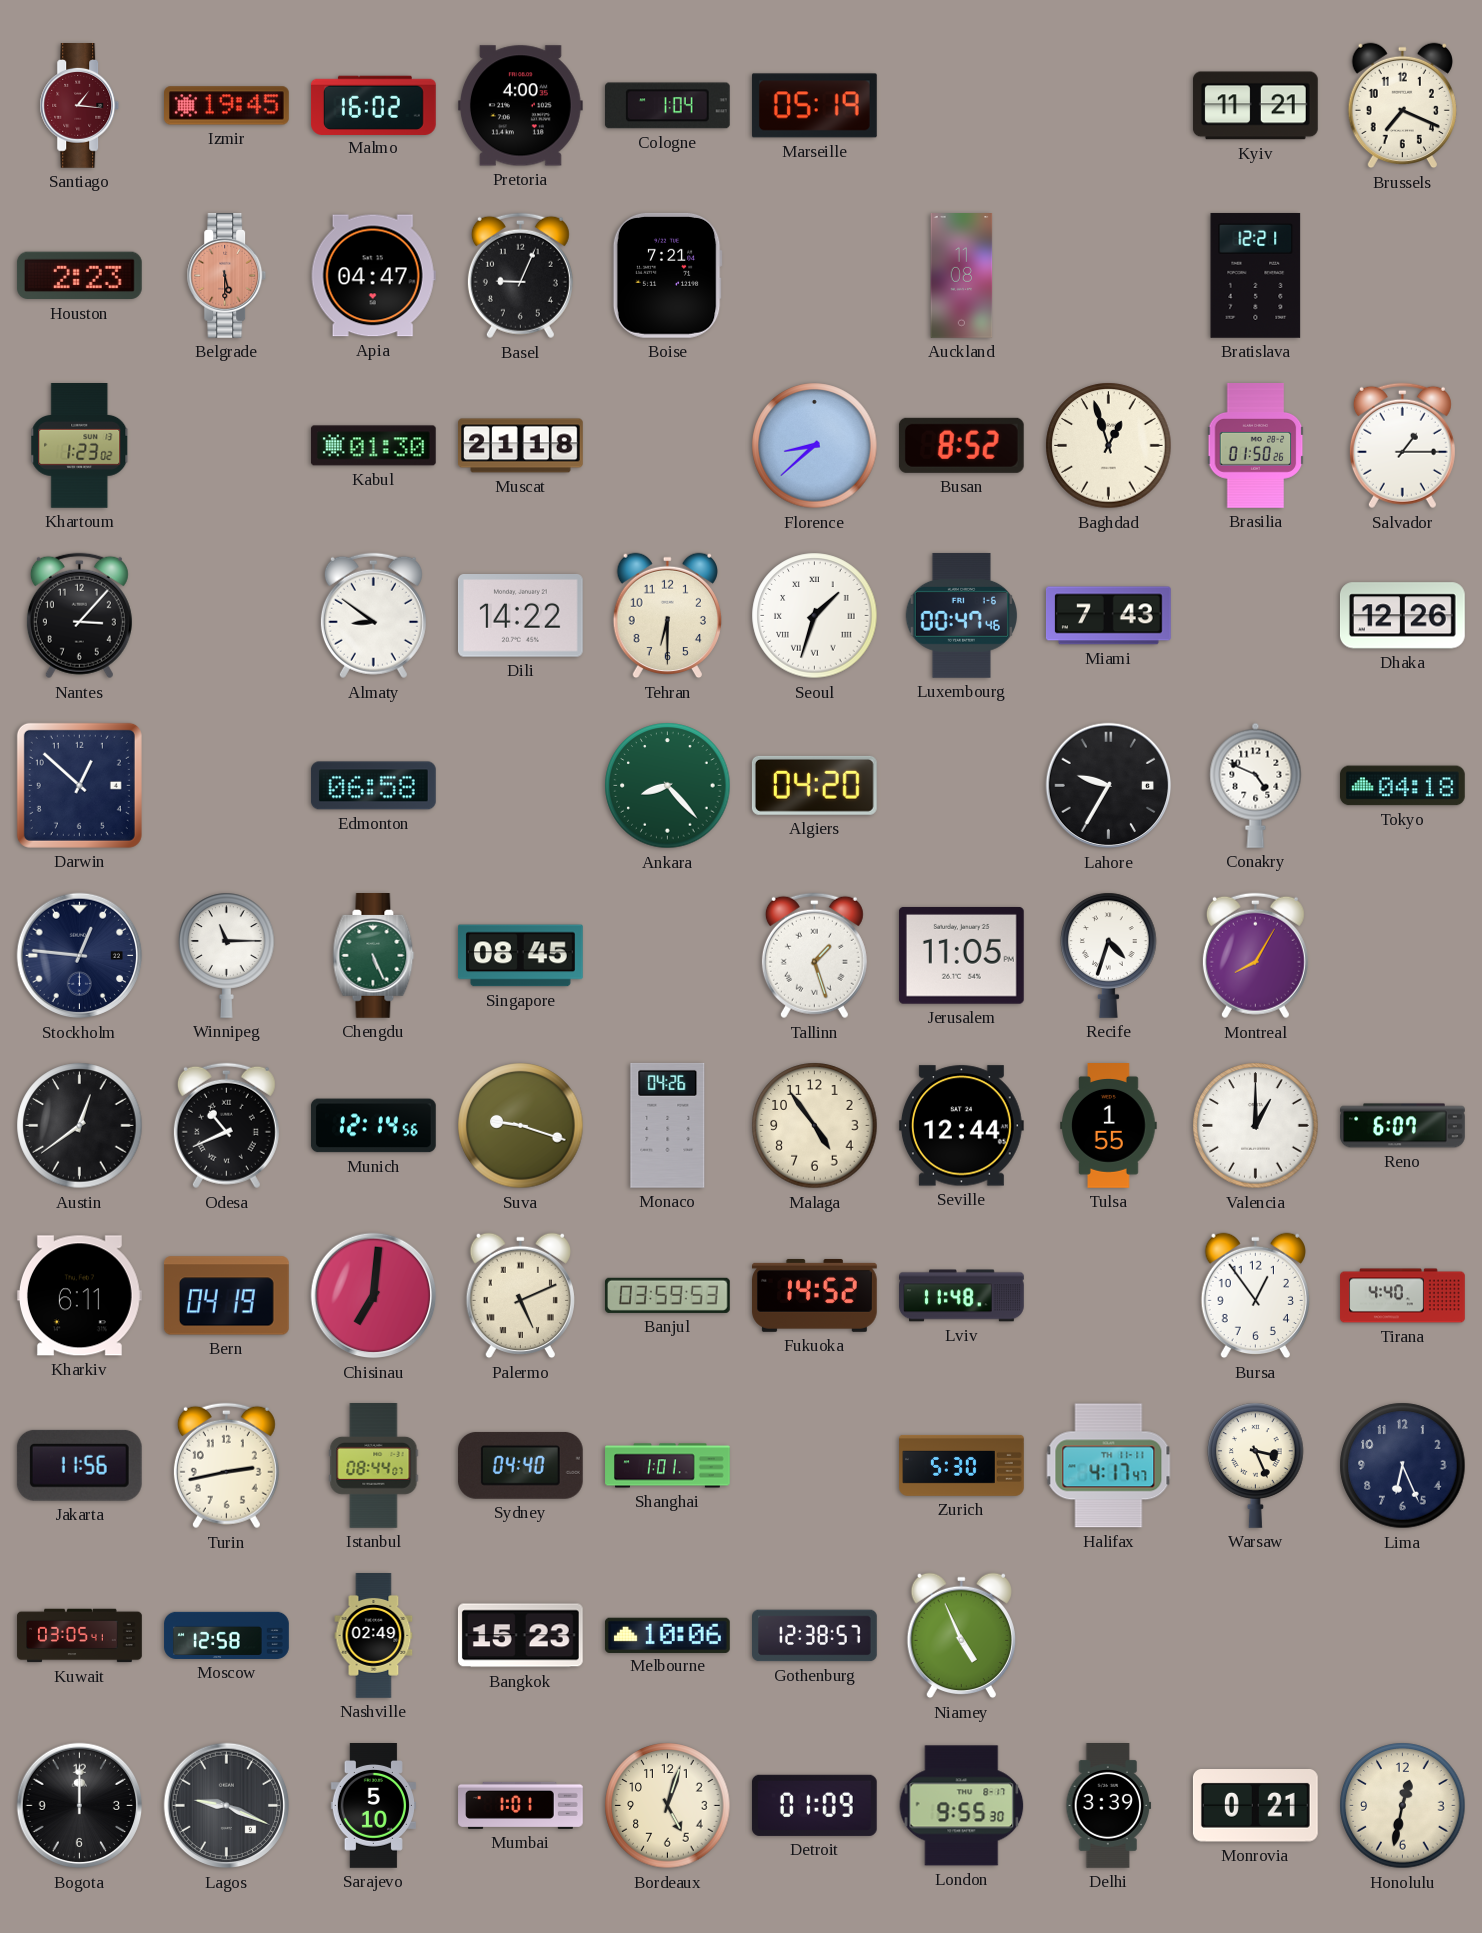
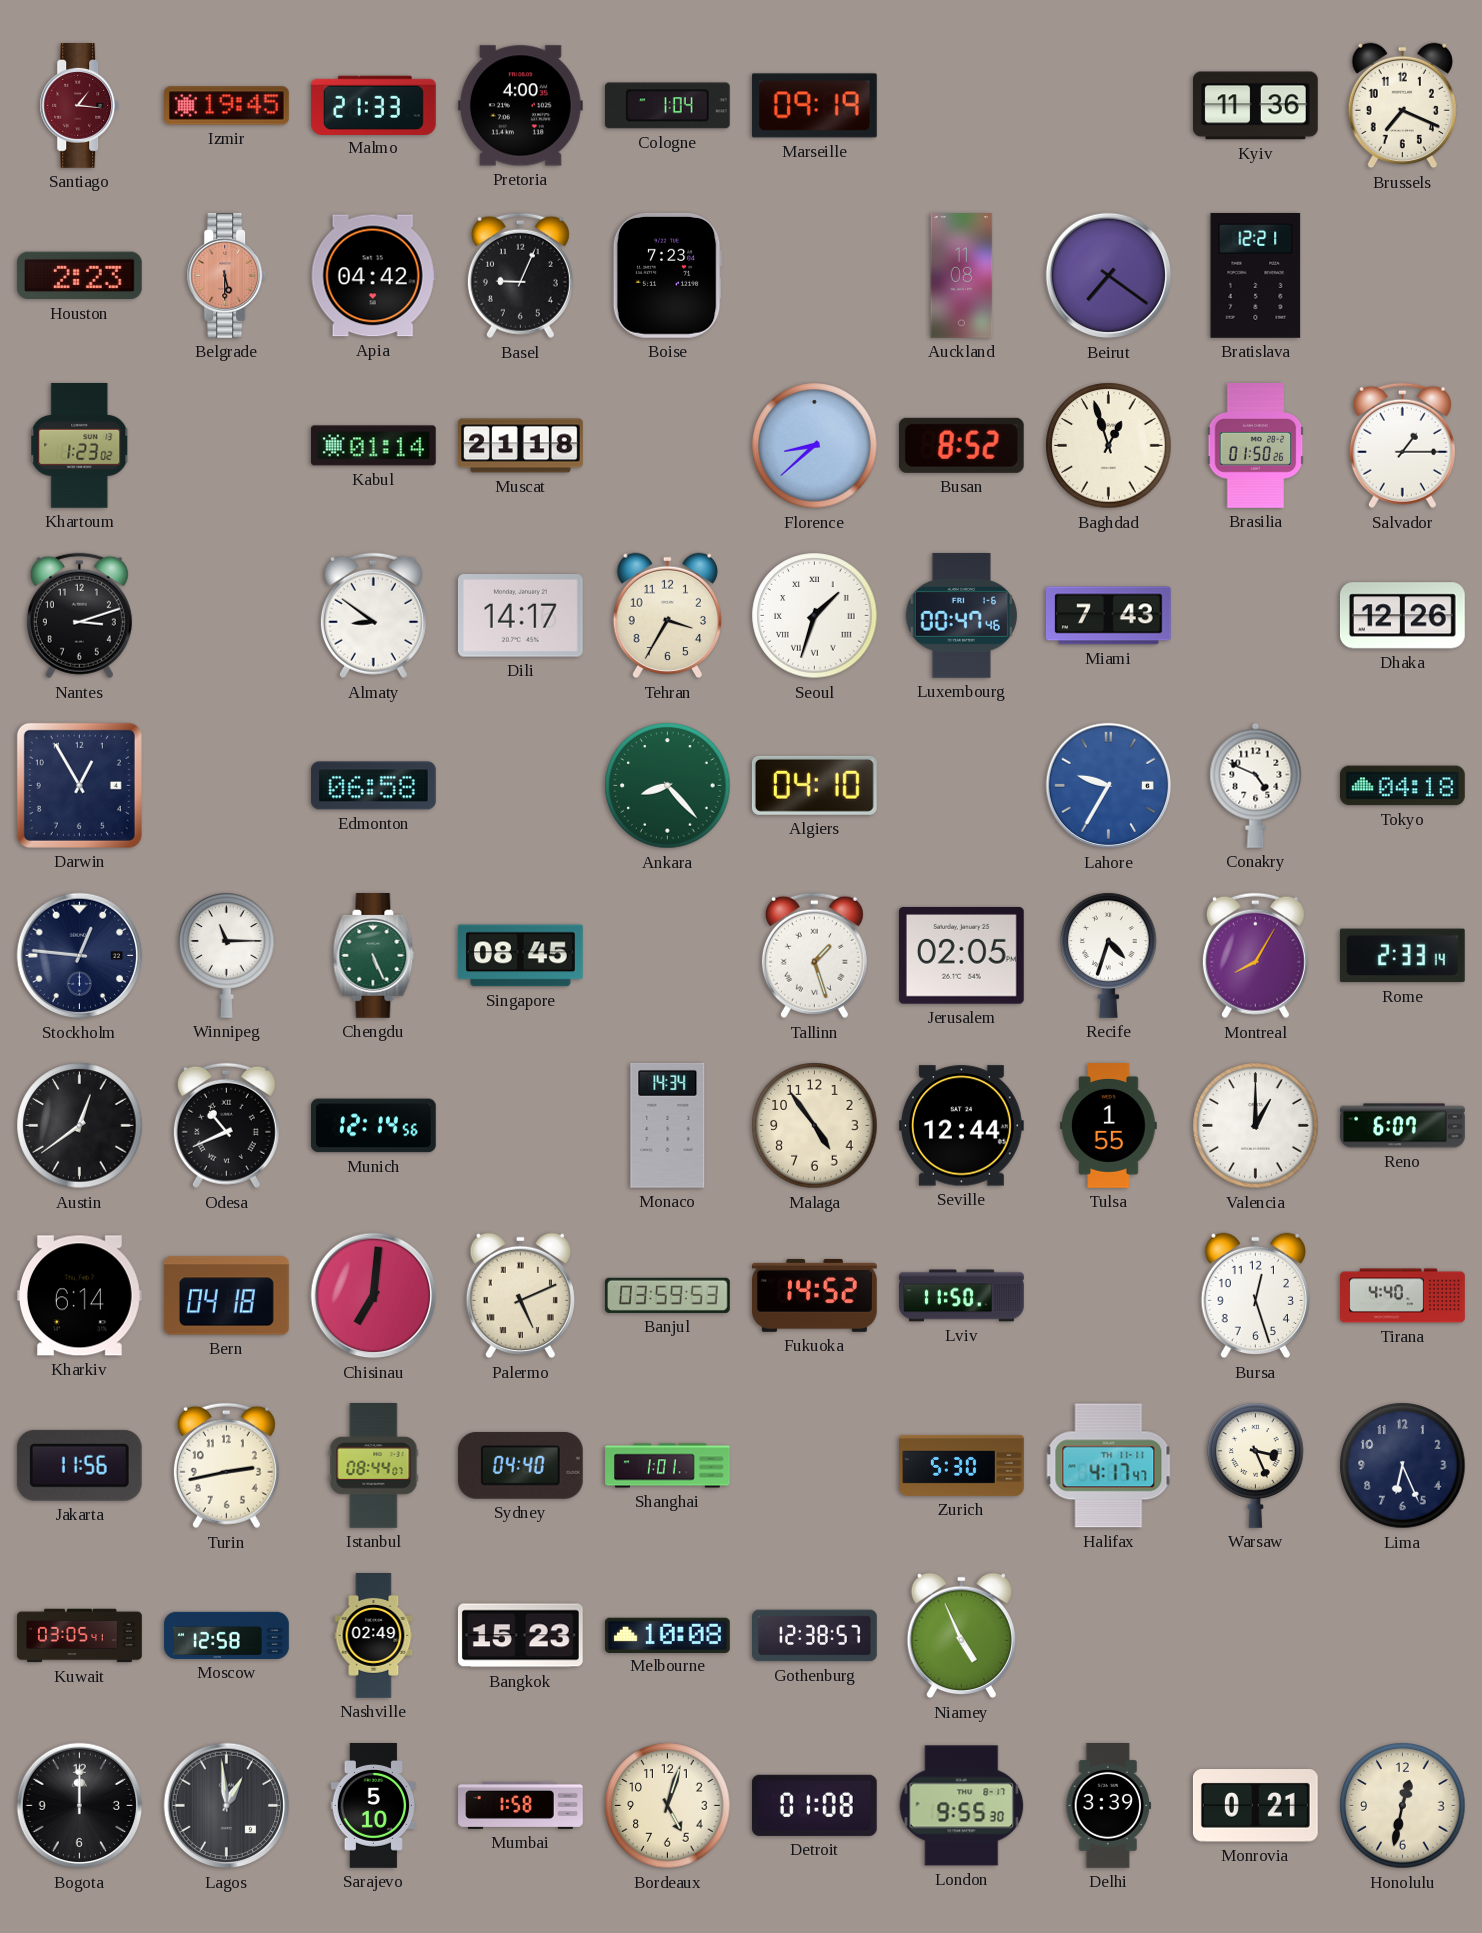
Malmo: 16:02 -> 21:33
Marseille: 05:19 -> 09:19
Kyiv: 11:21 -> 11:36
Apia: 04:47 -> 04:42
Boise: 7:21 -> 7:23
Beirut: none -> 7:21
Kabul: 01:30 -> 01:14
Nantes: 3:07 -> 3:12
Dili: 14:22 -> 14:17
Tehran: 6:30 -> 3:35
Darwin: 12:52 -> 12:55
Algiers: 04:20 -> 04:10
Lahore dial: black -> blue
Jerusalem: 11:05 -> 02:05
Rome: none -> 2:33
Suva: 9:18 -> none
Monaco: 04:26 -> 14:34
Kharkiv: 6:11 -> 6:14
Bern: 04:19 -> 04:18
Lviv: 11:48 -> 11:50
Bursa: 12:54 -> 12:27
Melbourne: 10:06 -> 10:08
Lagos: 9:19 -> 12:59
Mumbai: 1:01 -> 1:58
Detroit: 01:09 -> 01:08
